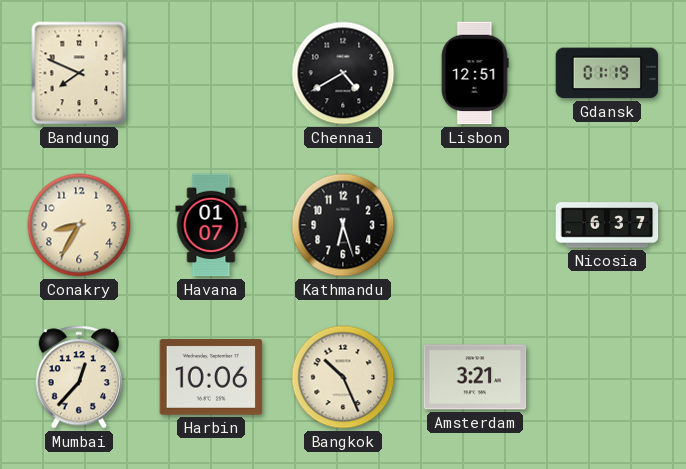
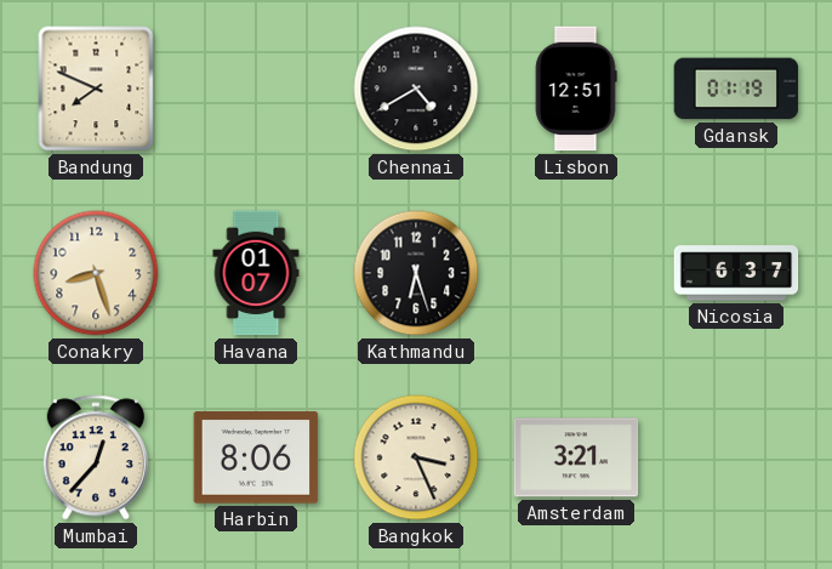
Conakry: 8:35 -> 8:27
Harbin: 10:06 -> 8:06
Bangkok: 10:26 -> 3:26
